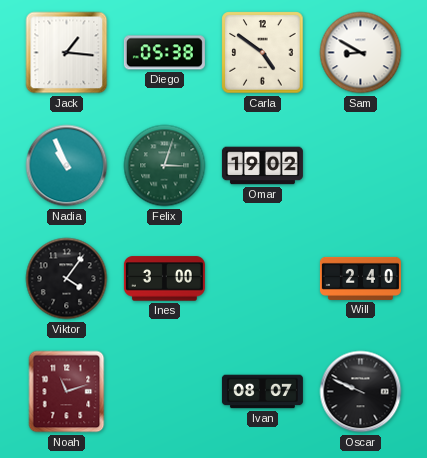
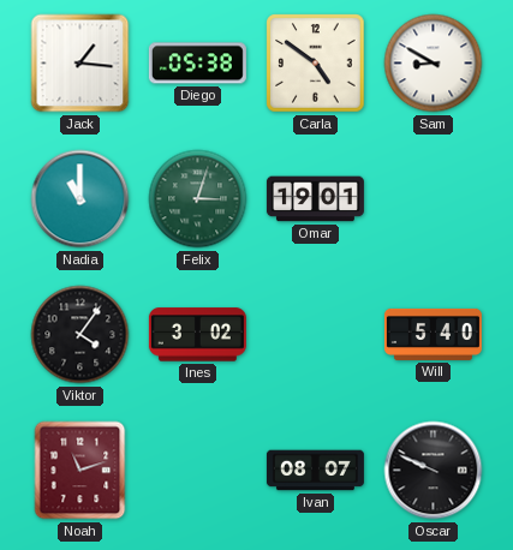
Nadia: 10:56 -> 11:00
Omar: 19:02 -> 19:01
Ines: 3:00 -> 3:02
Will: 2:40 -> 5:40
